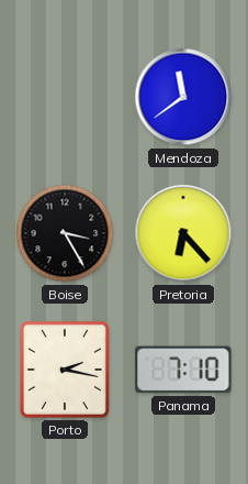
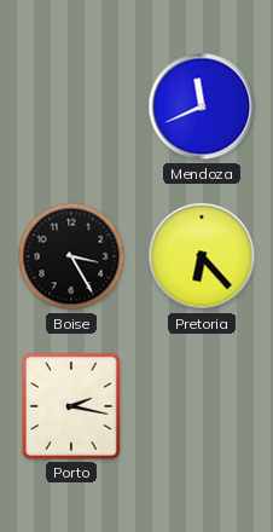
Mendoza: 11:39 -> 11:41
Panama: 7:10 -> none
